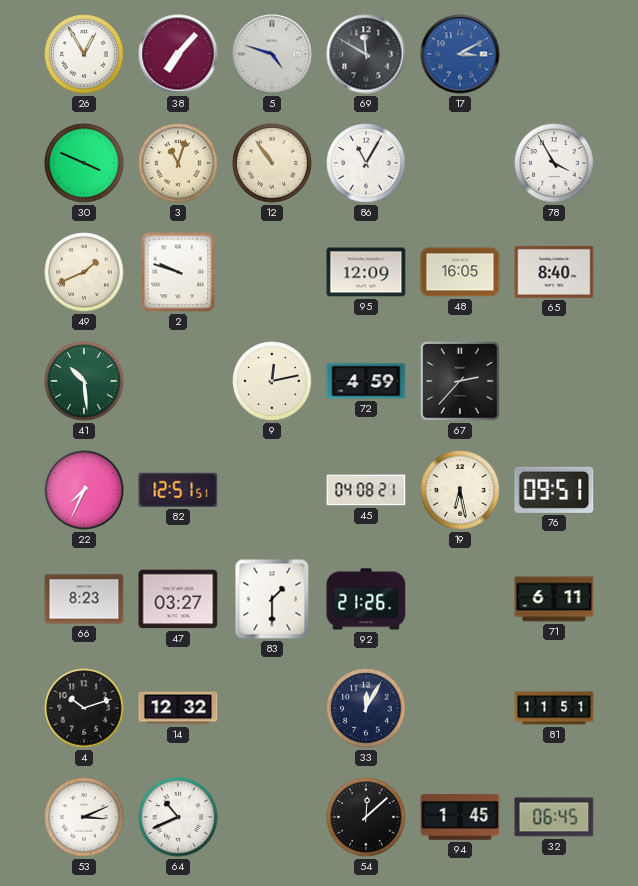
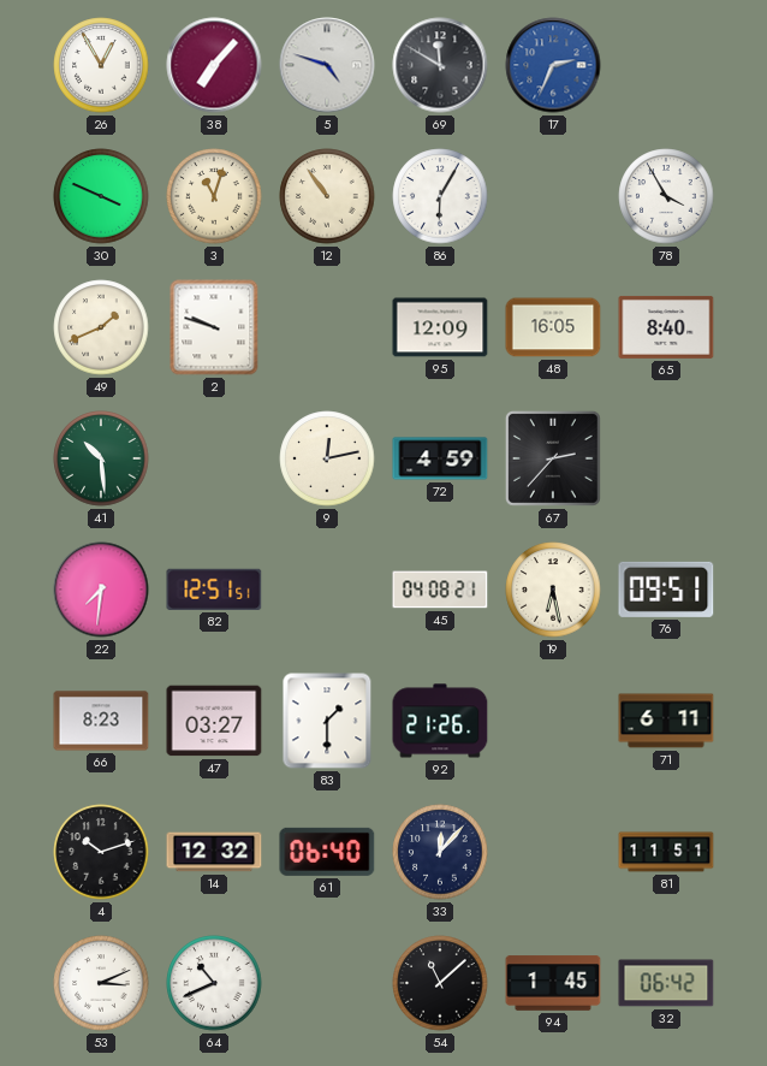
17: 3:10 -> 2:34
86: 11:05 -> 6:05
22: 7:34 -> 7:31
61: none -> 06:40
33: 12:05 -> 12:07
54: 12:08 -> 11:08
32: 06:45 -> 06:42
